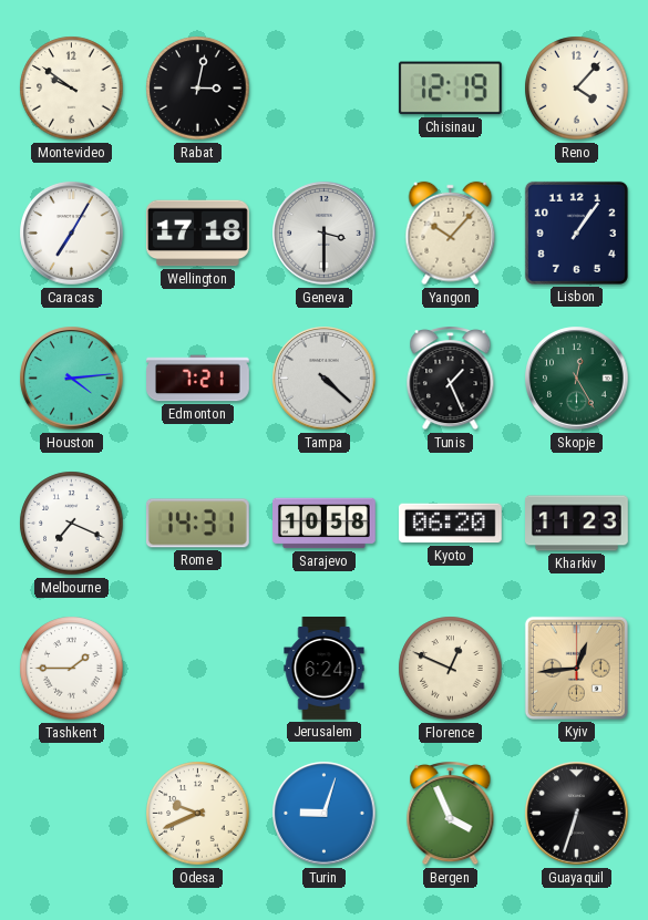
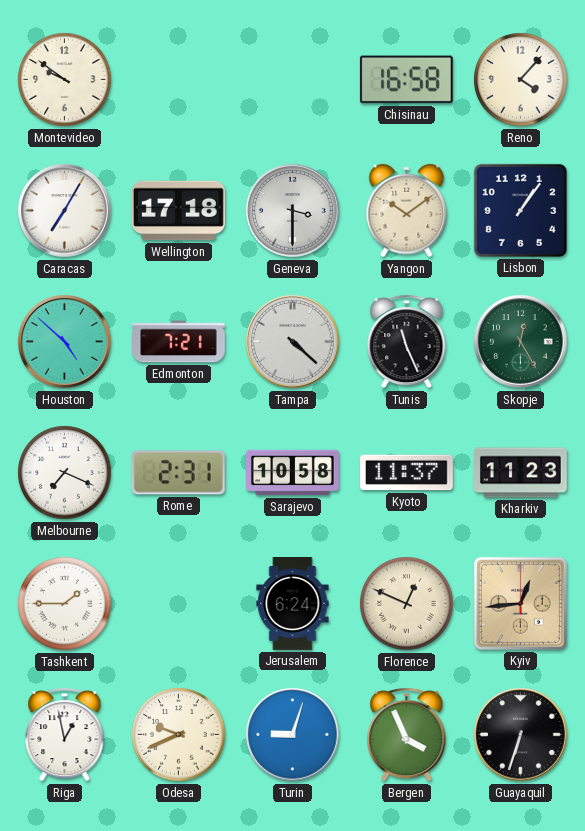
Rabat: 3:02 -> none
Chisinau: 12:19 -> 16:58
Yangon: 10:07 -> 10:09
Houston: 4:14 -> 4:52
Tunis: 1:26 -> 11:26
Rome: 14:31 -> 2:31
Kyoto: 06:20 -> 11:37
Riga: none -> 12:58
